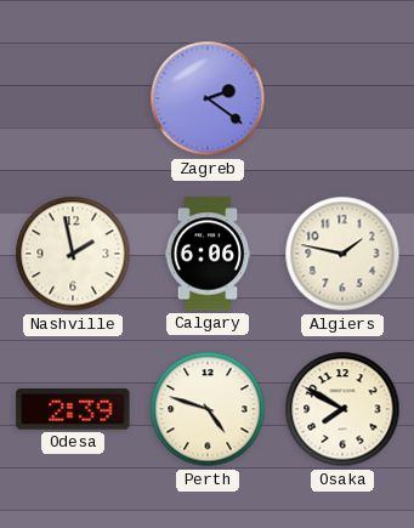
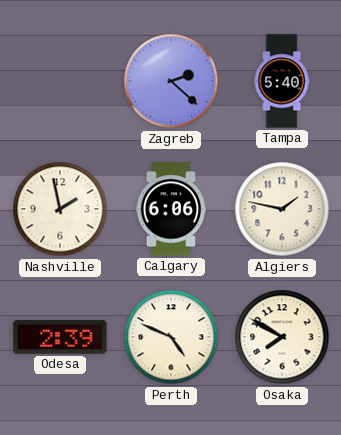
Zagreb: 2:21 -> 2:22
Tampa: none -> 5:40
Perth: 4:48 -> 4:49
